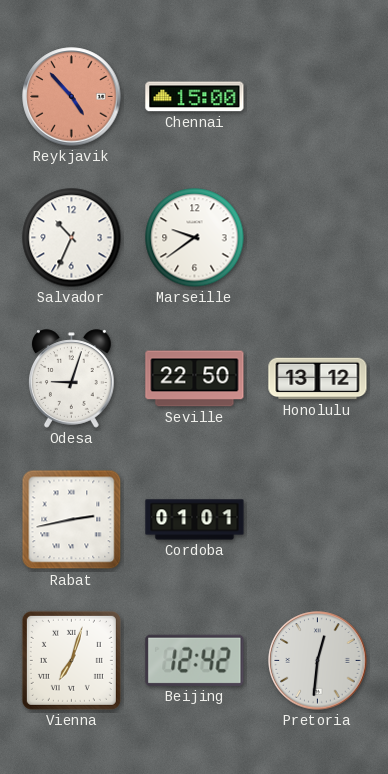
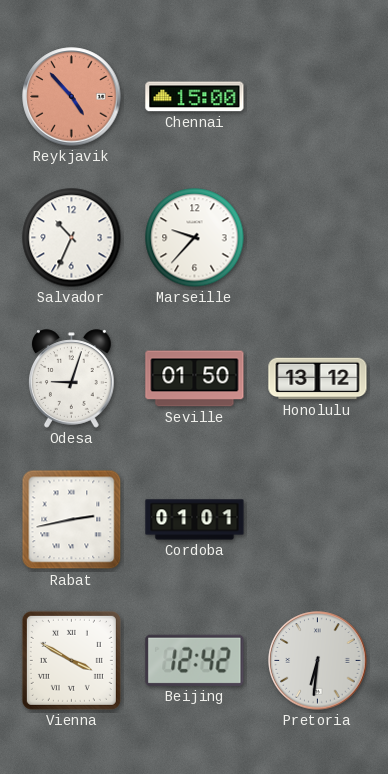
Marseille: 9:39 -> 9:37
Seville: 22:50 -> 01:50
Vienna: 7:03 -> 3:50
Pretoria: 12:31 -> 6:31
